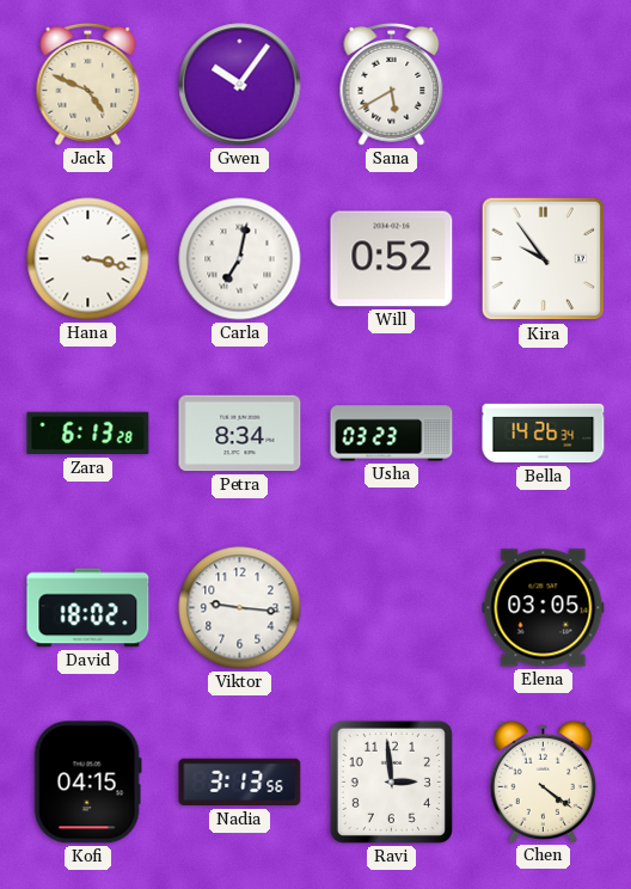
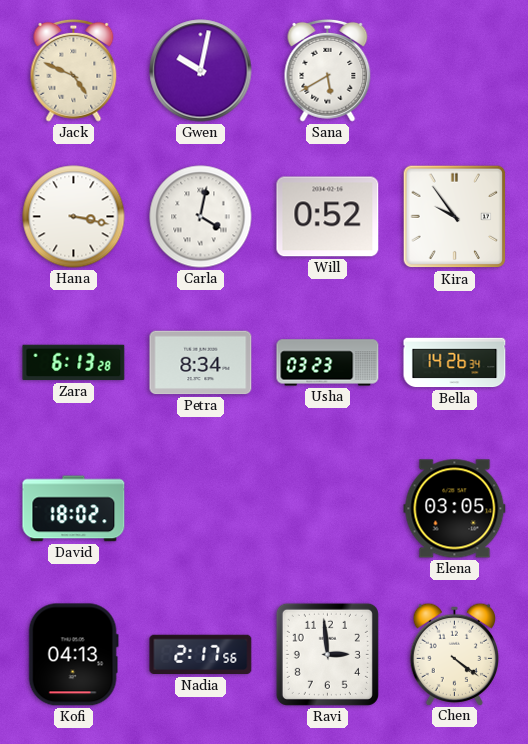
Gwen: 10:06 -> 10:02
Carla: 7:02 -> 4:02
Viktor: 9:16 -> none
Kofi: 04:15 -> 04:13
Nadia: 3:13 -> 2:17
